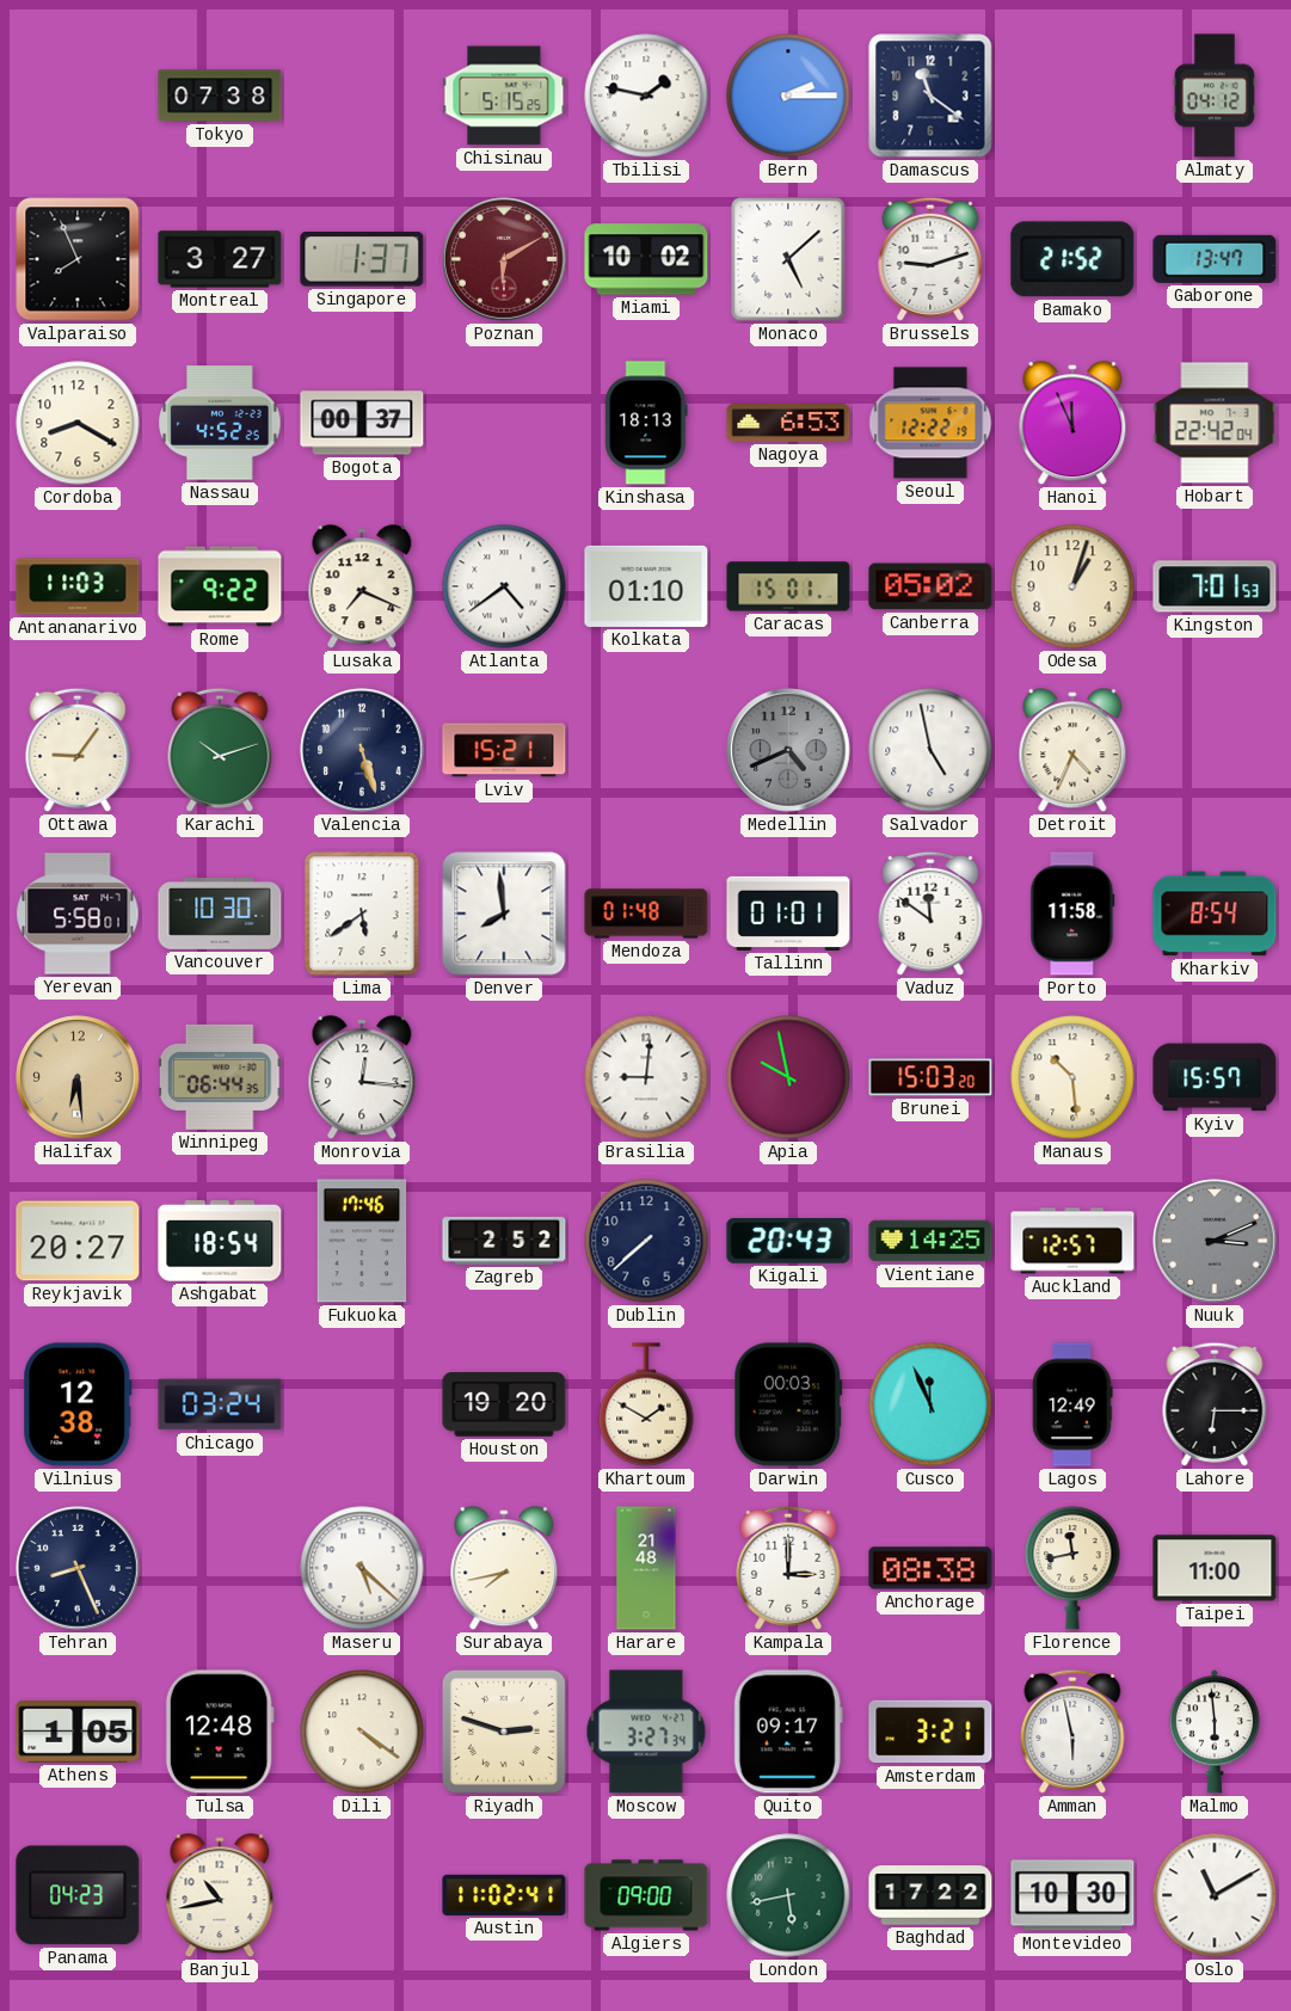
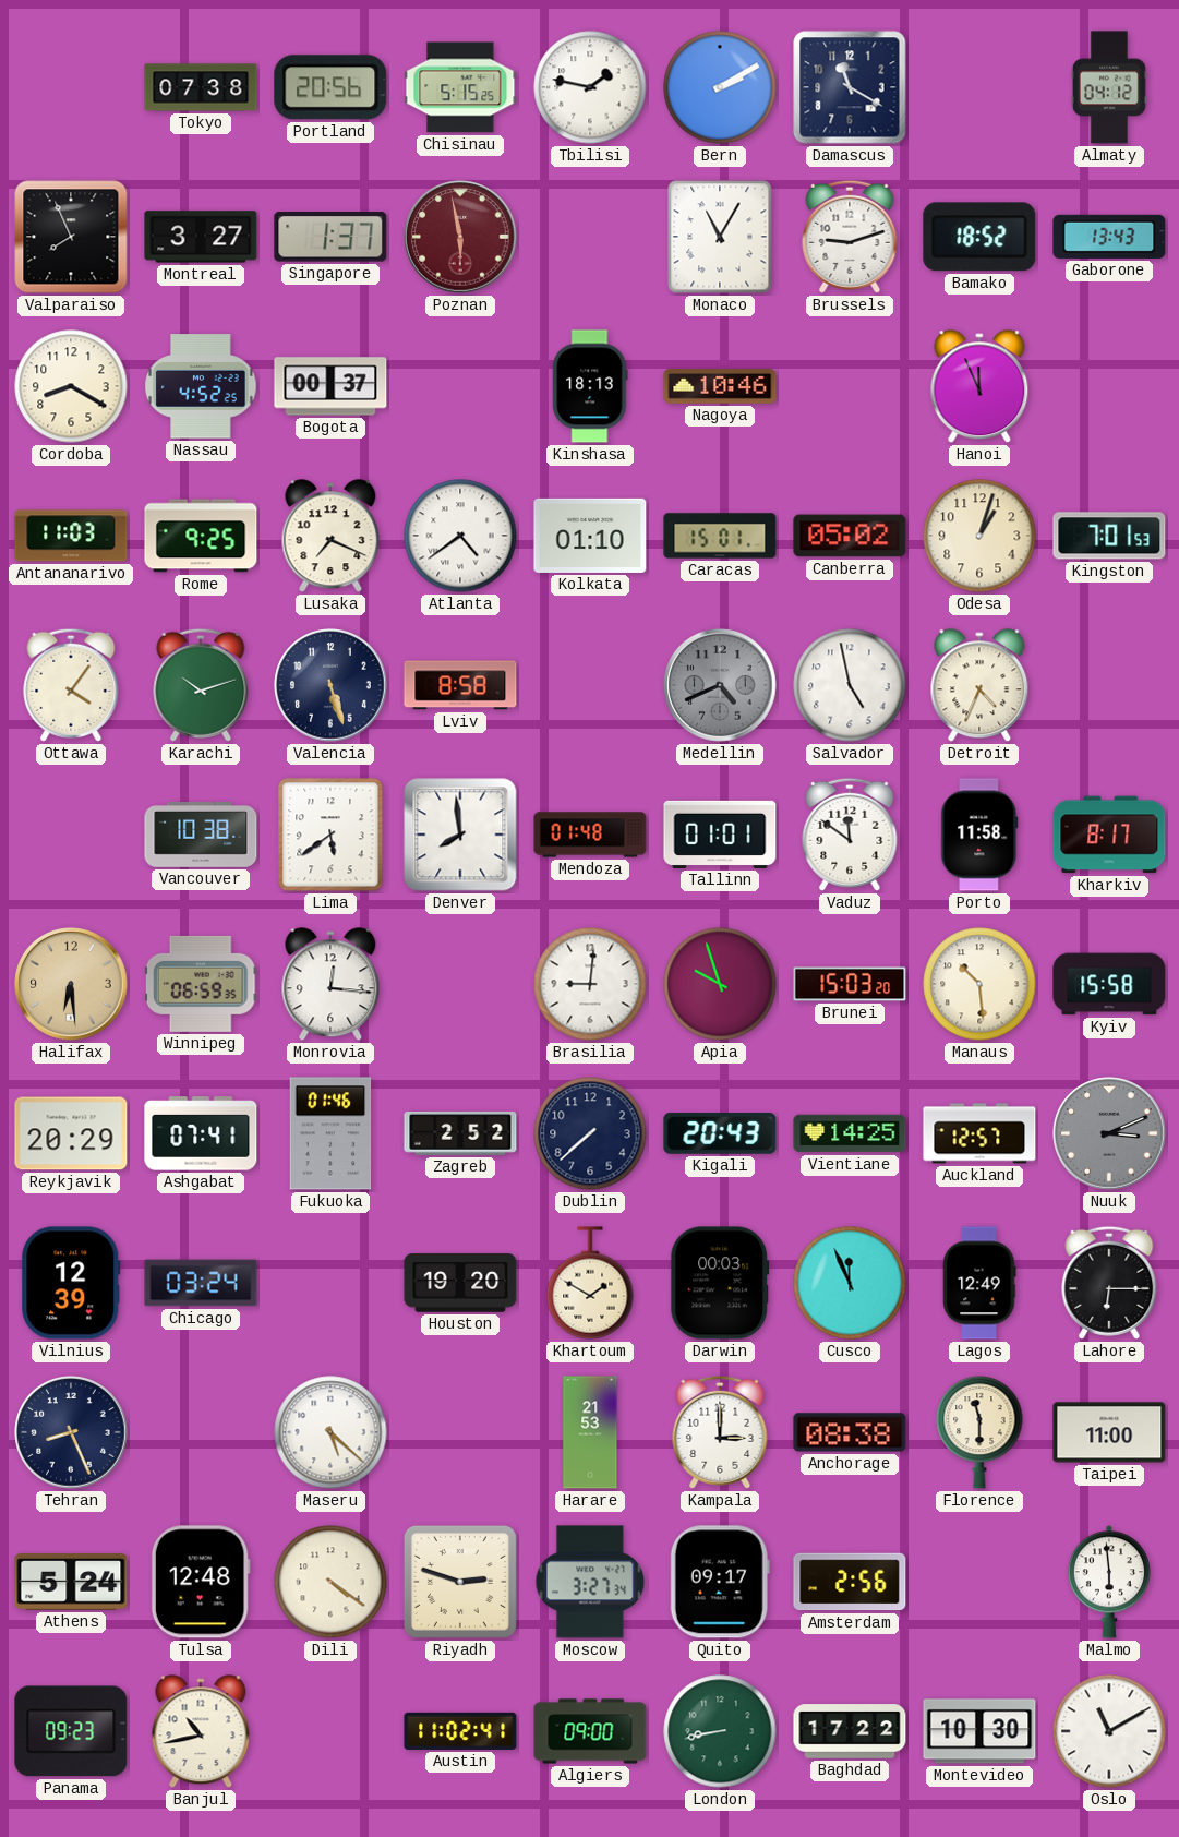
Portland: none -> 20:56
Bern: 2:15 -> 2:10
Damascus: 11:21 -> 11:20
Poznan: 6:10 -> 5:58
Miami: 10:02 -> none
Monaco: 5:08 -> 11:05
Bamako: 21:52 -> 18:52
Gaborone: 13:47 -> 13:43
Nagoya: 6:53 -> 10:46
Seoul: 12:22 -> none
Hobart: 22:42 -> none
Rome: 9:22 -> 9:25
Ottawa: 9:06 -> 4:06
Lviv: 15:21 -> 8:58
Yerevan: 5:58 -> none
Vancouver: 10:30 -> 10:38
Kharkiv: 8:54 -> 8:17
Winnipeg: 06:44 -> 06:59
Apia: 9:58 -> 9:57
Kyiv: 15:57 -> 15:58
Reykjavik: 20:27 -> 20:29
Ashgabat: 18:54 -> 07:41
Fukuoka: 17:46 -> 01:46
Vilnius: 12:38 -> 12:39
Surabaya: 7:43 -> none
Harare: 21:48 -> 21:53
Florence: 11:43 -> 11:30
Athens: 1:05 -> 5:24
Amsterdam: 3:21 -> 2:56
Amman: 5:58 -> none
Panama: 04:23 -> 09:23
London: 5:43 -> 8:43
